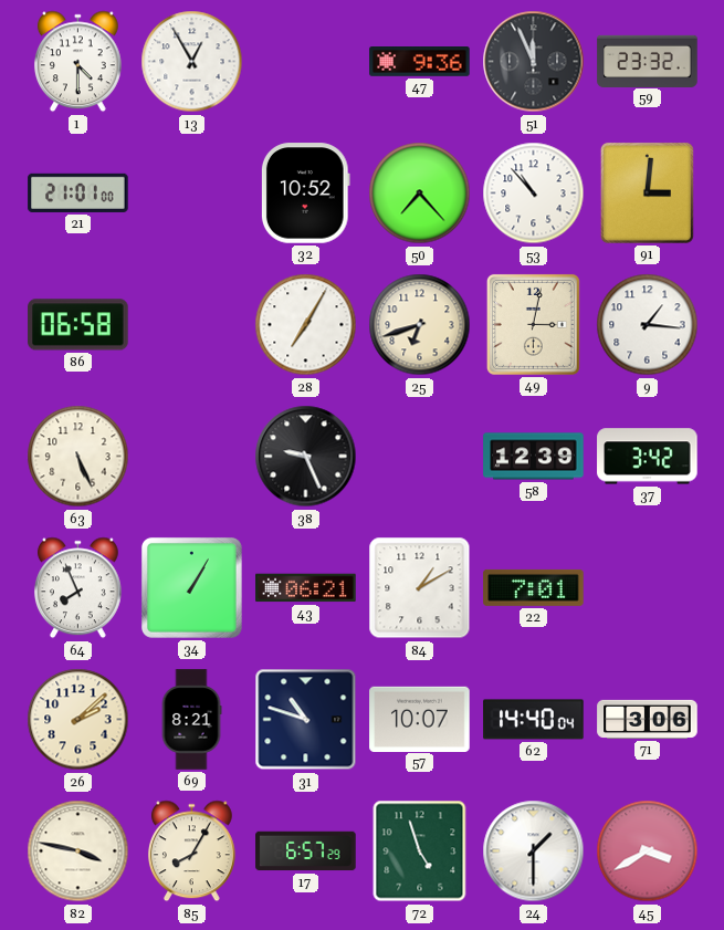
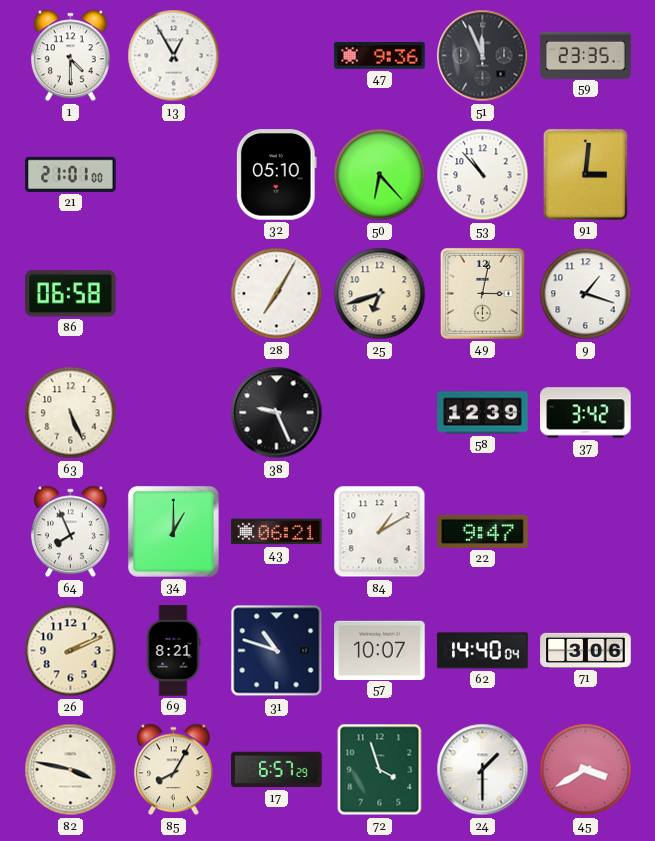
59: 23:32 -> 23:35
32: 10:52 -> 05:10
50: 7:23 -> 6:23
9: 1:16 -> 1:18
34: 1:05 -> 1:00
22: 7:01 -> 9:47
26: 2:08 -> 2:11
72: 4:57 -> 3:57
